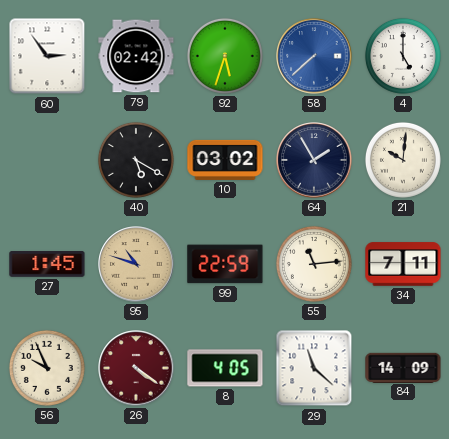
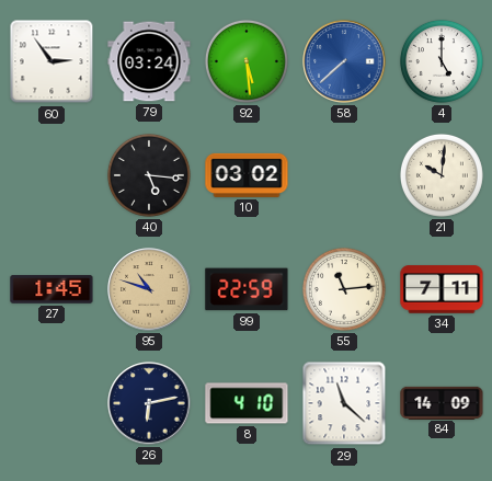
79: 02:42 -> 03:24
92: 5:33 -> 5:29
40: 5:20 -> 5:16
64: 1:55 -> none
56: 9:56 -> none
26: 4:21 -> 6:13
26 dial: burgundy -> navy
8: 4:05 -> 4:10
